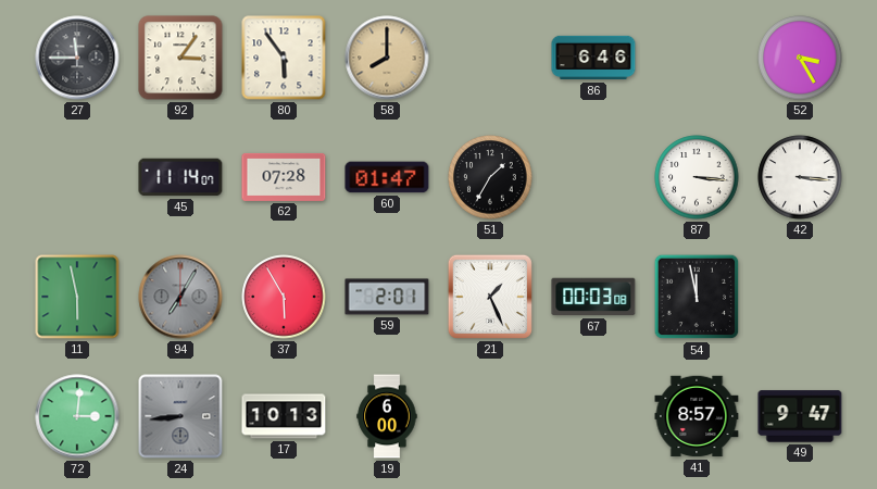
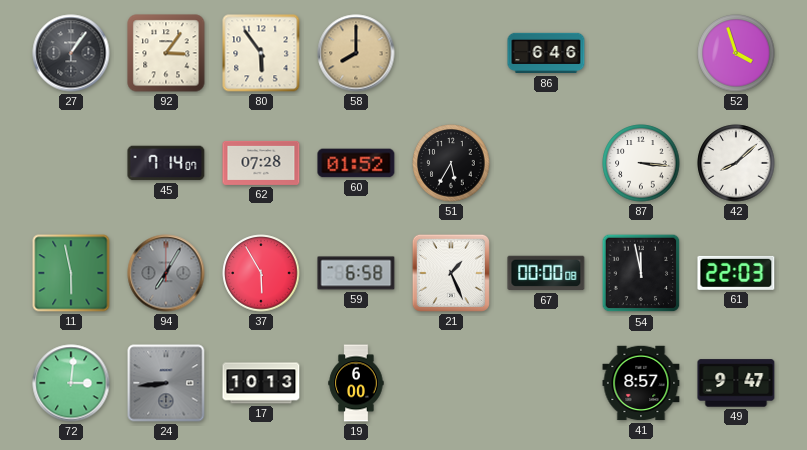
27: 11:45 -> 1:06
52: 3:25 -> 3:57
45: 11:14 -> 7:14
60: 01:47 -> 01:52
51: 1:35 -> 5:35
42: 3:16 -> 8:08
59: 2:01 -> 6:58
67: 00:03 -> 00:00
61: none -> 22:03
